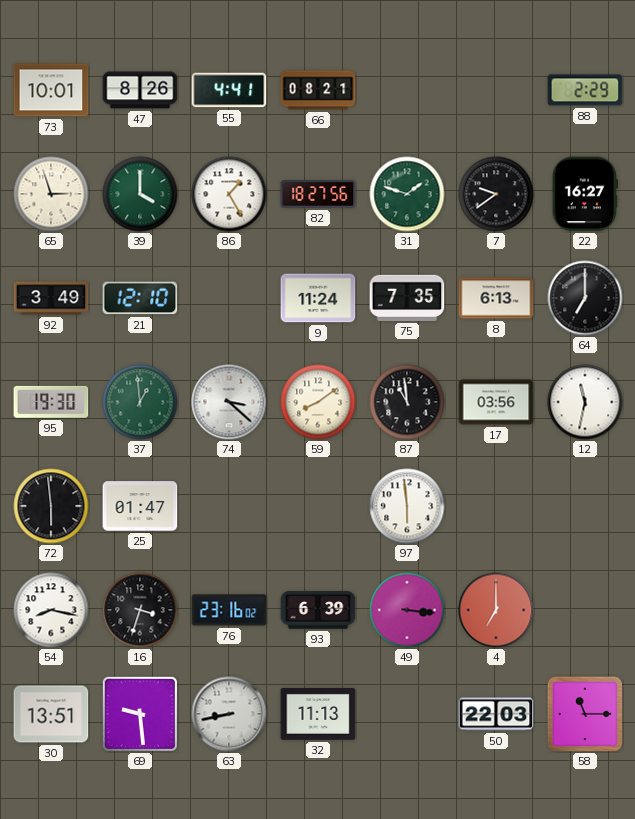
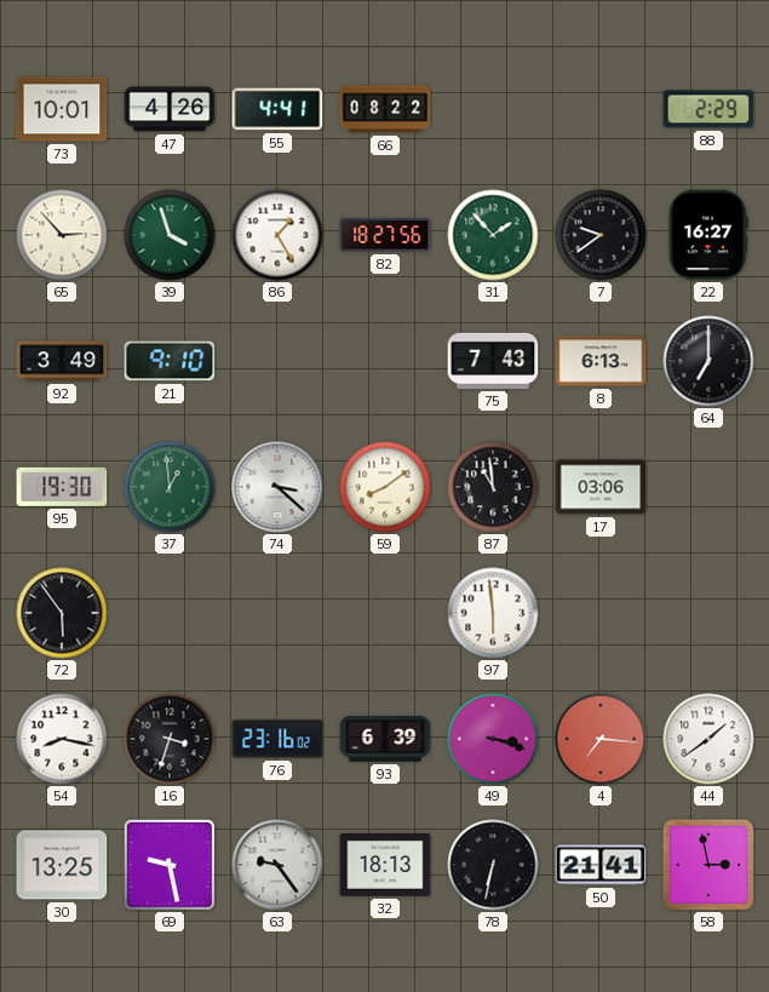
47: 8:26 -> 4:26
66: 08:21 -> 08:22
65: 2:57 -> 2:53
39: 4:00 -> 3:57
31: 1:48 -> 1:53
21: 12:10 -> 9:10
9: 11:24 -> none
75: 7:35 -> 7:43
17: 03:56 -> 03:06
12: 11:32 -> none
72: 5:59 -> 5:54
25: 01:47 -> none
49: 3:16 -> 3:18
4: 7:00 -> 7:16
44: none -> 1:39
30: 13:51 -> 13:25
69: 9:29 -> 9:28
63: 8:43 -> 9:24
32: 11:13 -> 18:13
78: none -> 6:32
50: 22:03 -> 21:41
58: 11:15 -> 2:58
